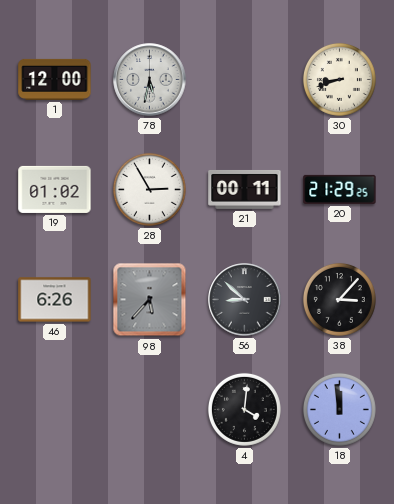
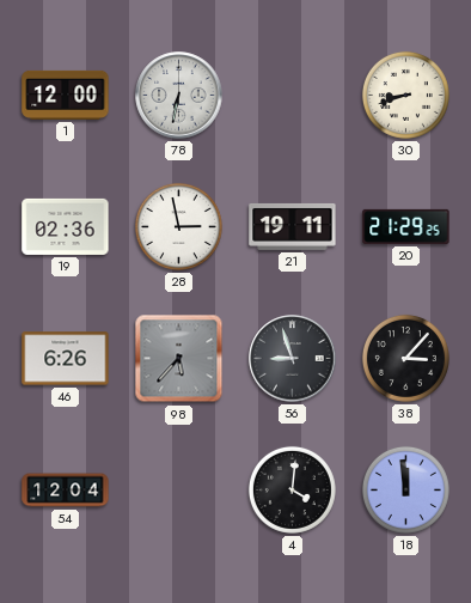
78: 5:32 -> 6:32
19: 01:02 -> 02:36
28: 2:55 -> 2:58
21: 00:11 -> 19:11
56: 8:52 -> 8:57
54: none -> 12:04
